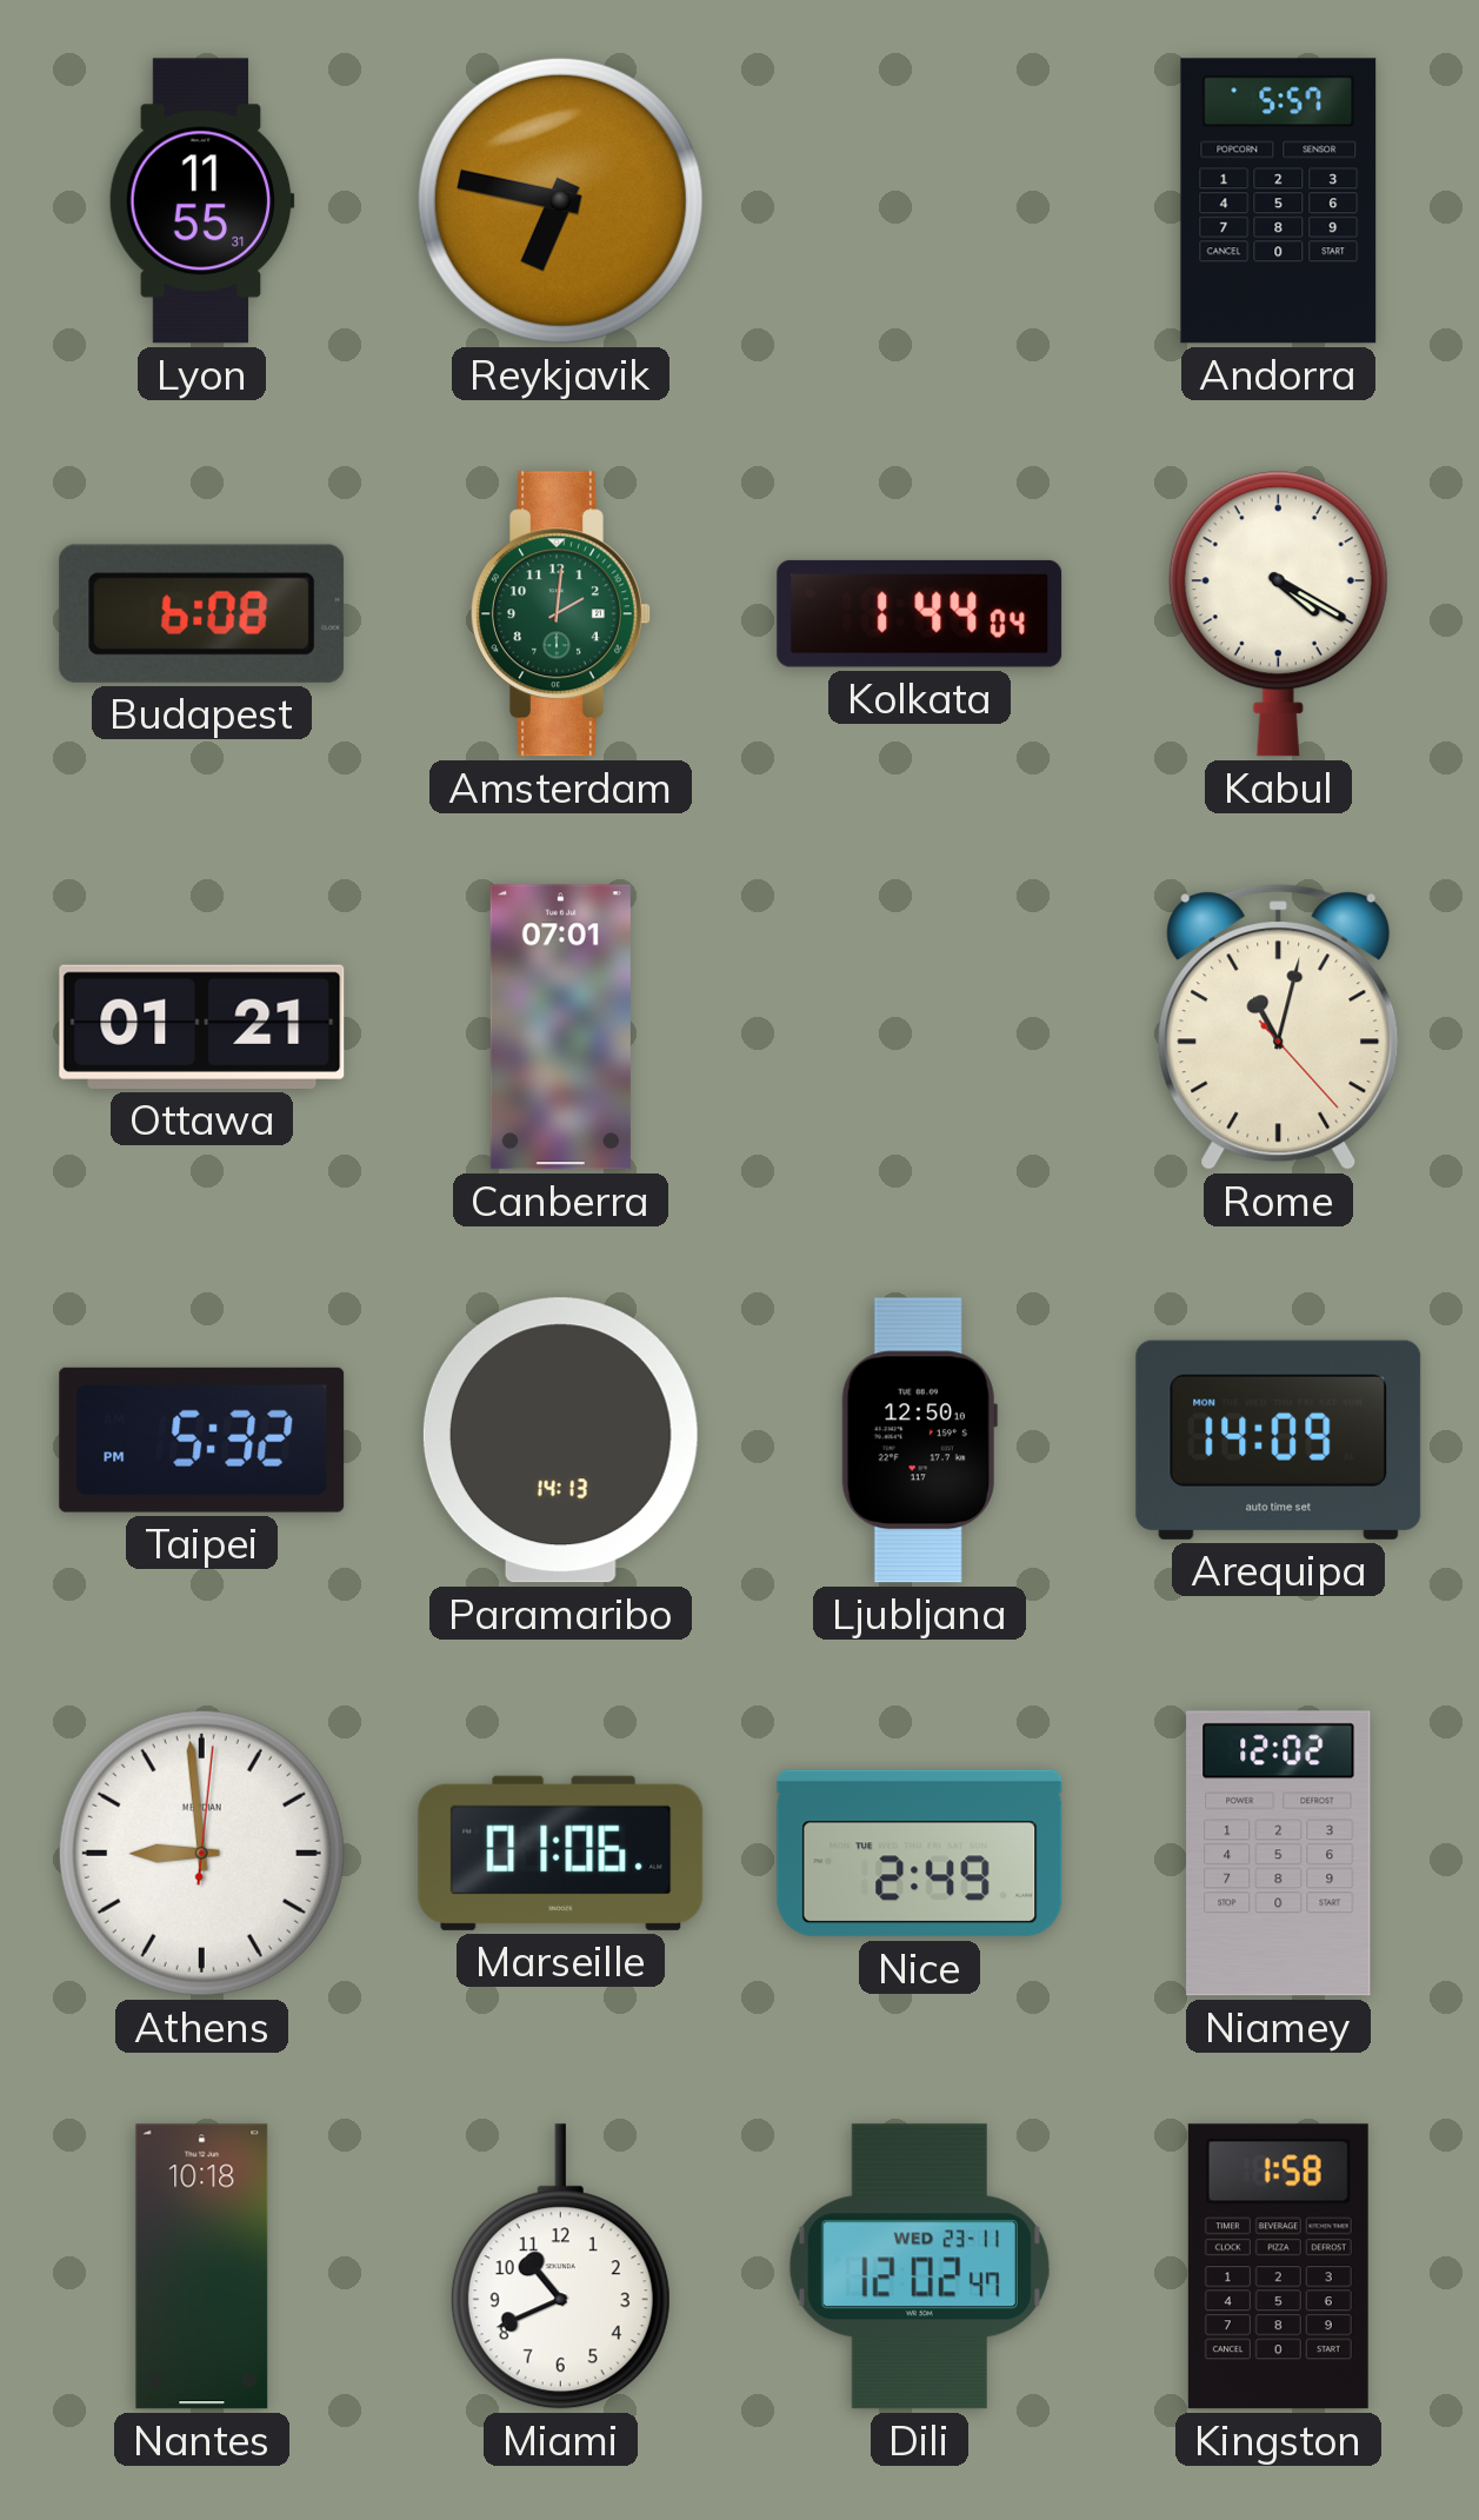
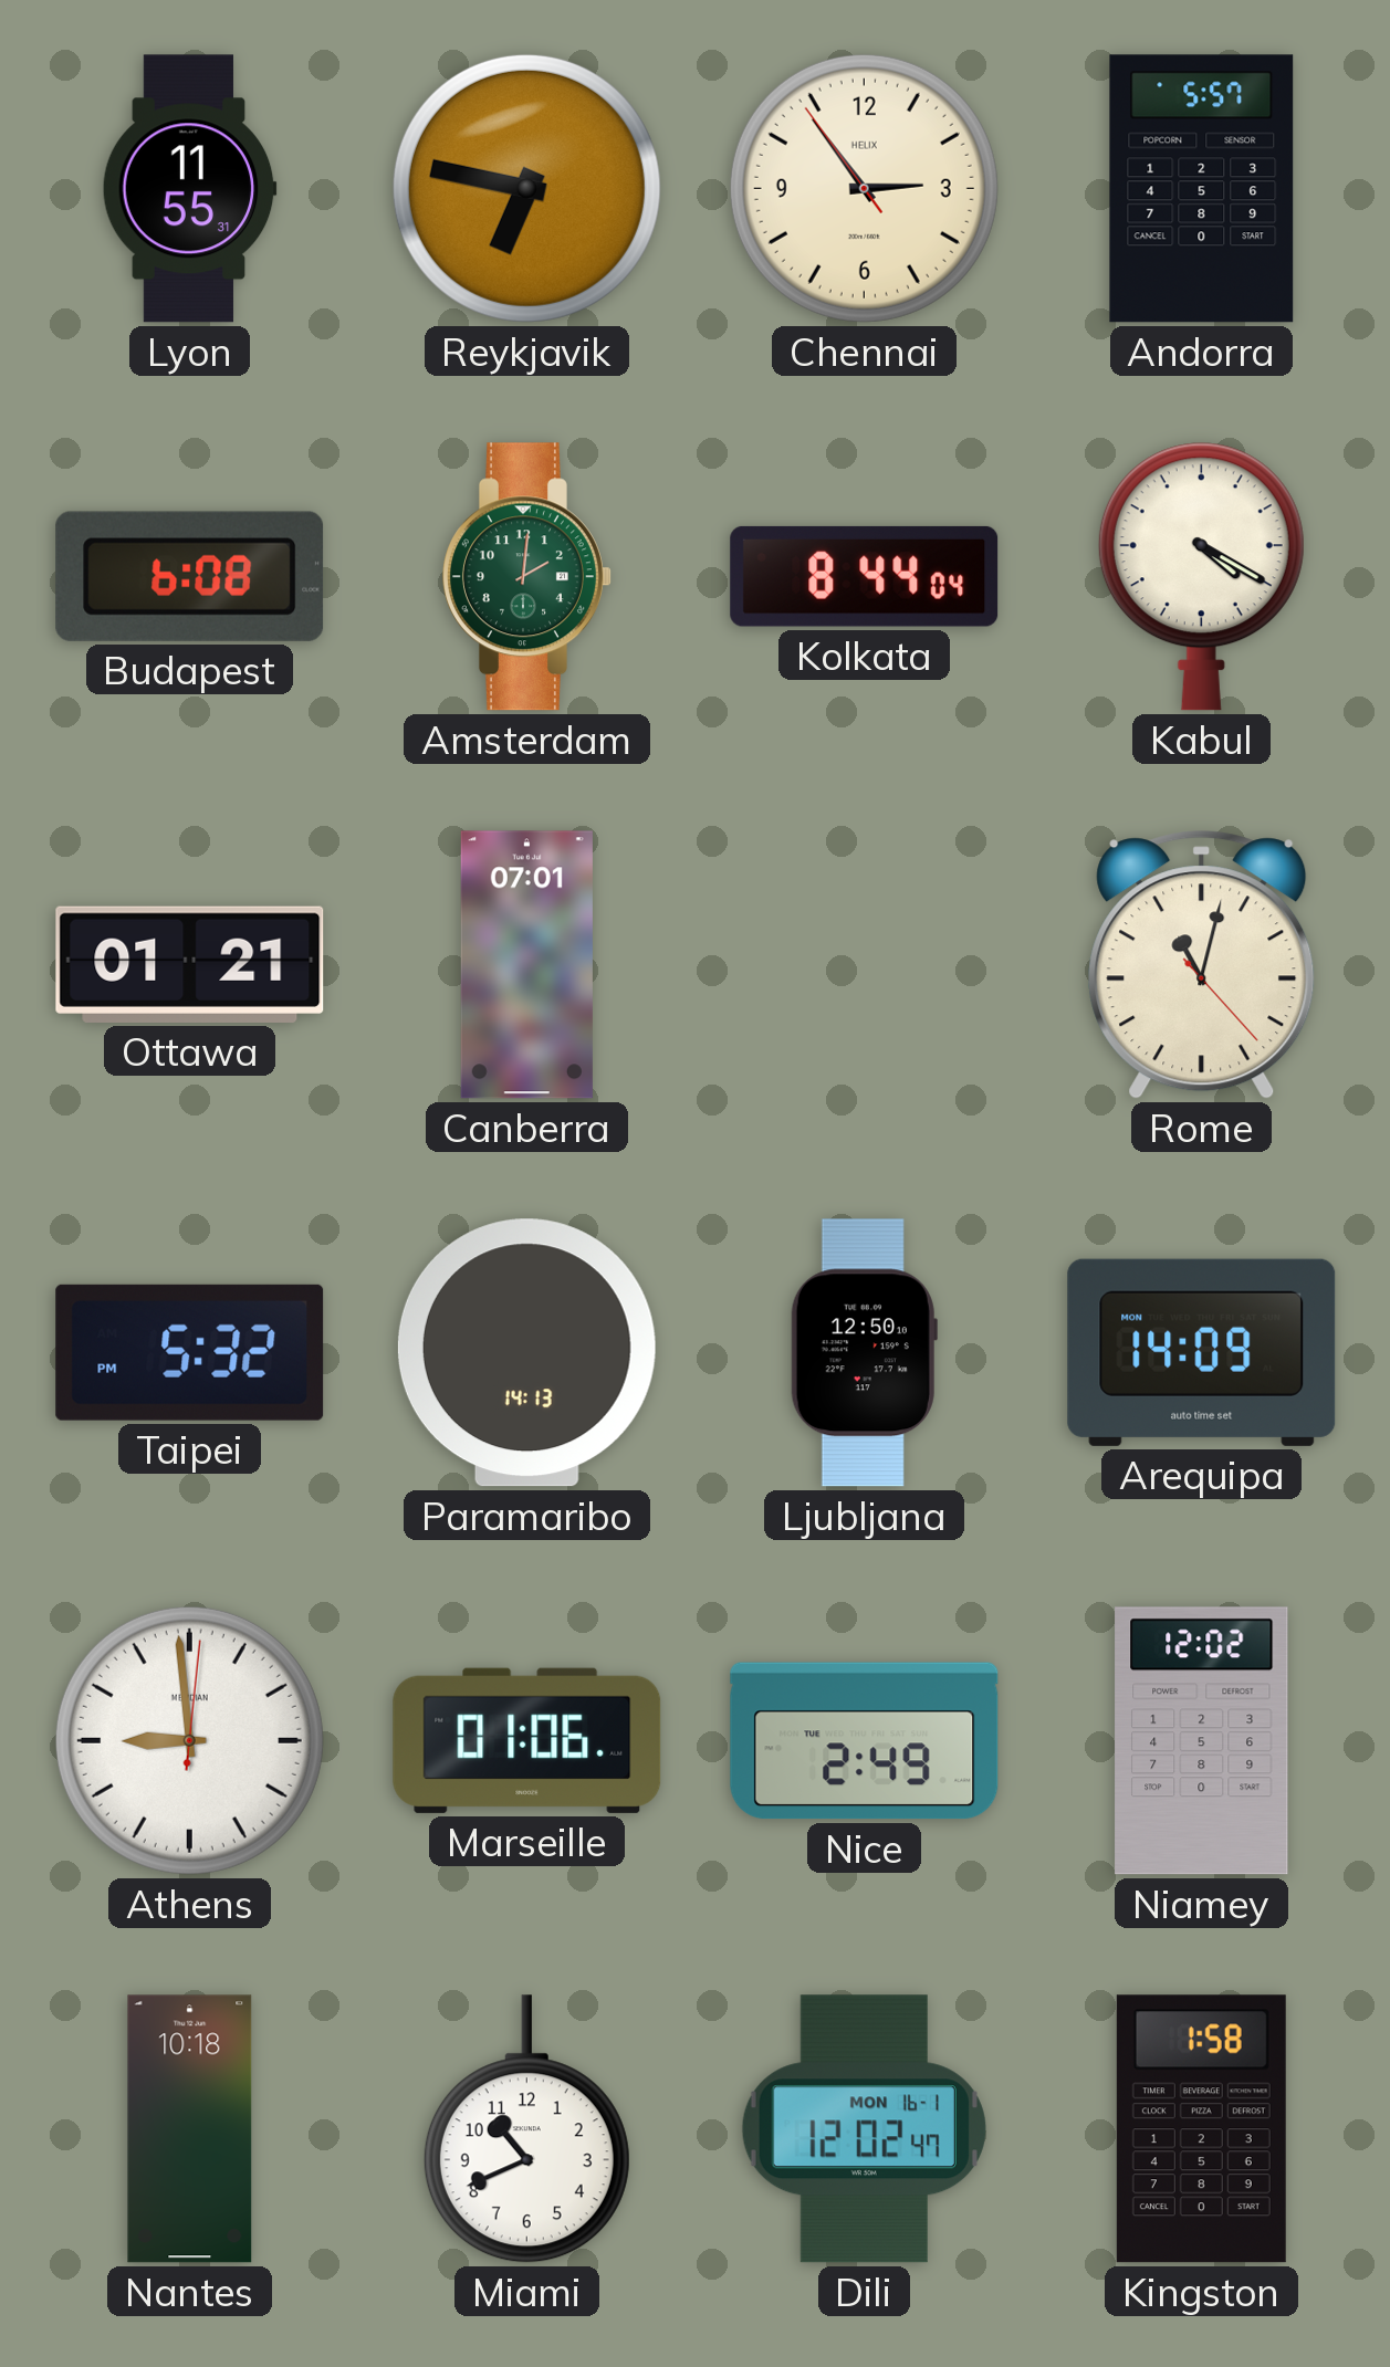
Chennai: none -> 2:53
Kolkata: 1:44 -> 8:44
Dili date: WED 23-11 -> MON 16-1
